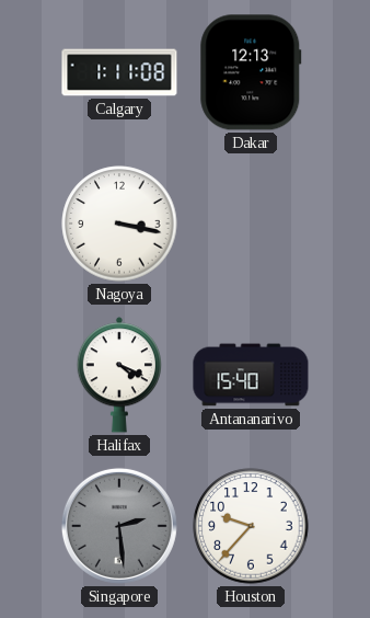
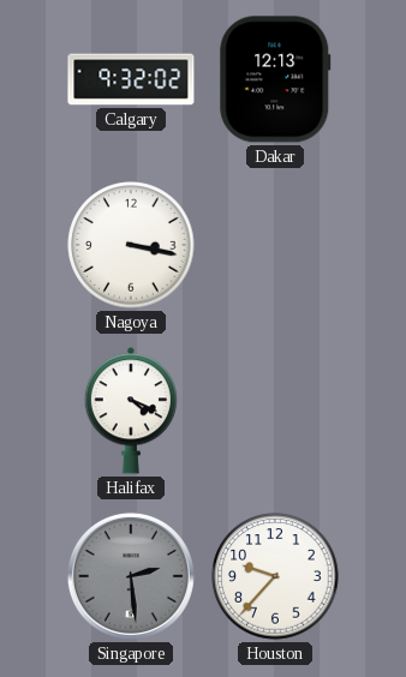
Calgary: 1:11 -> 9:32
Antananarivo: 15:40 -> none
